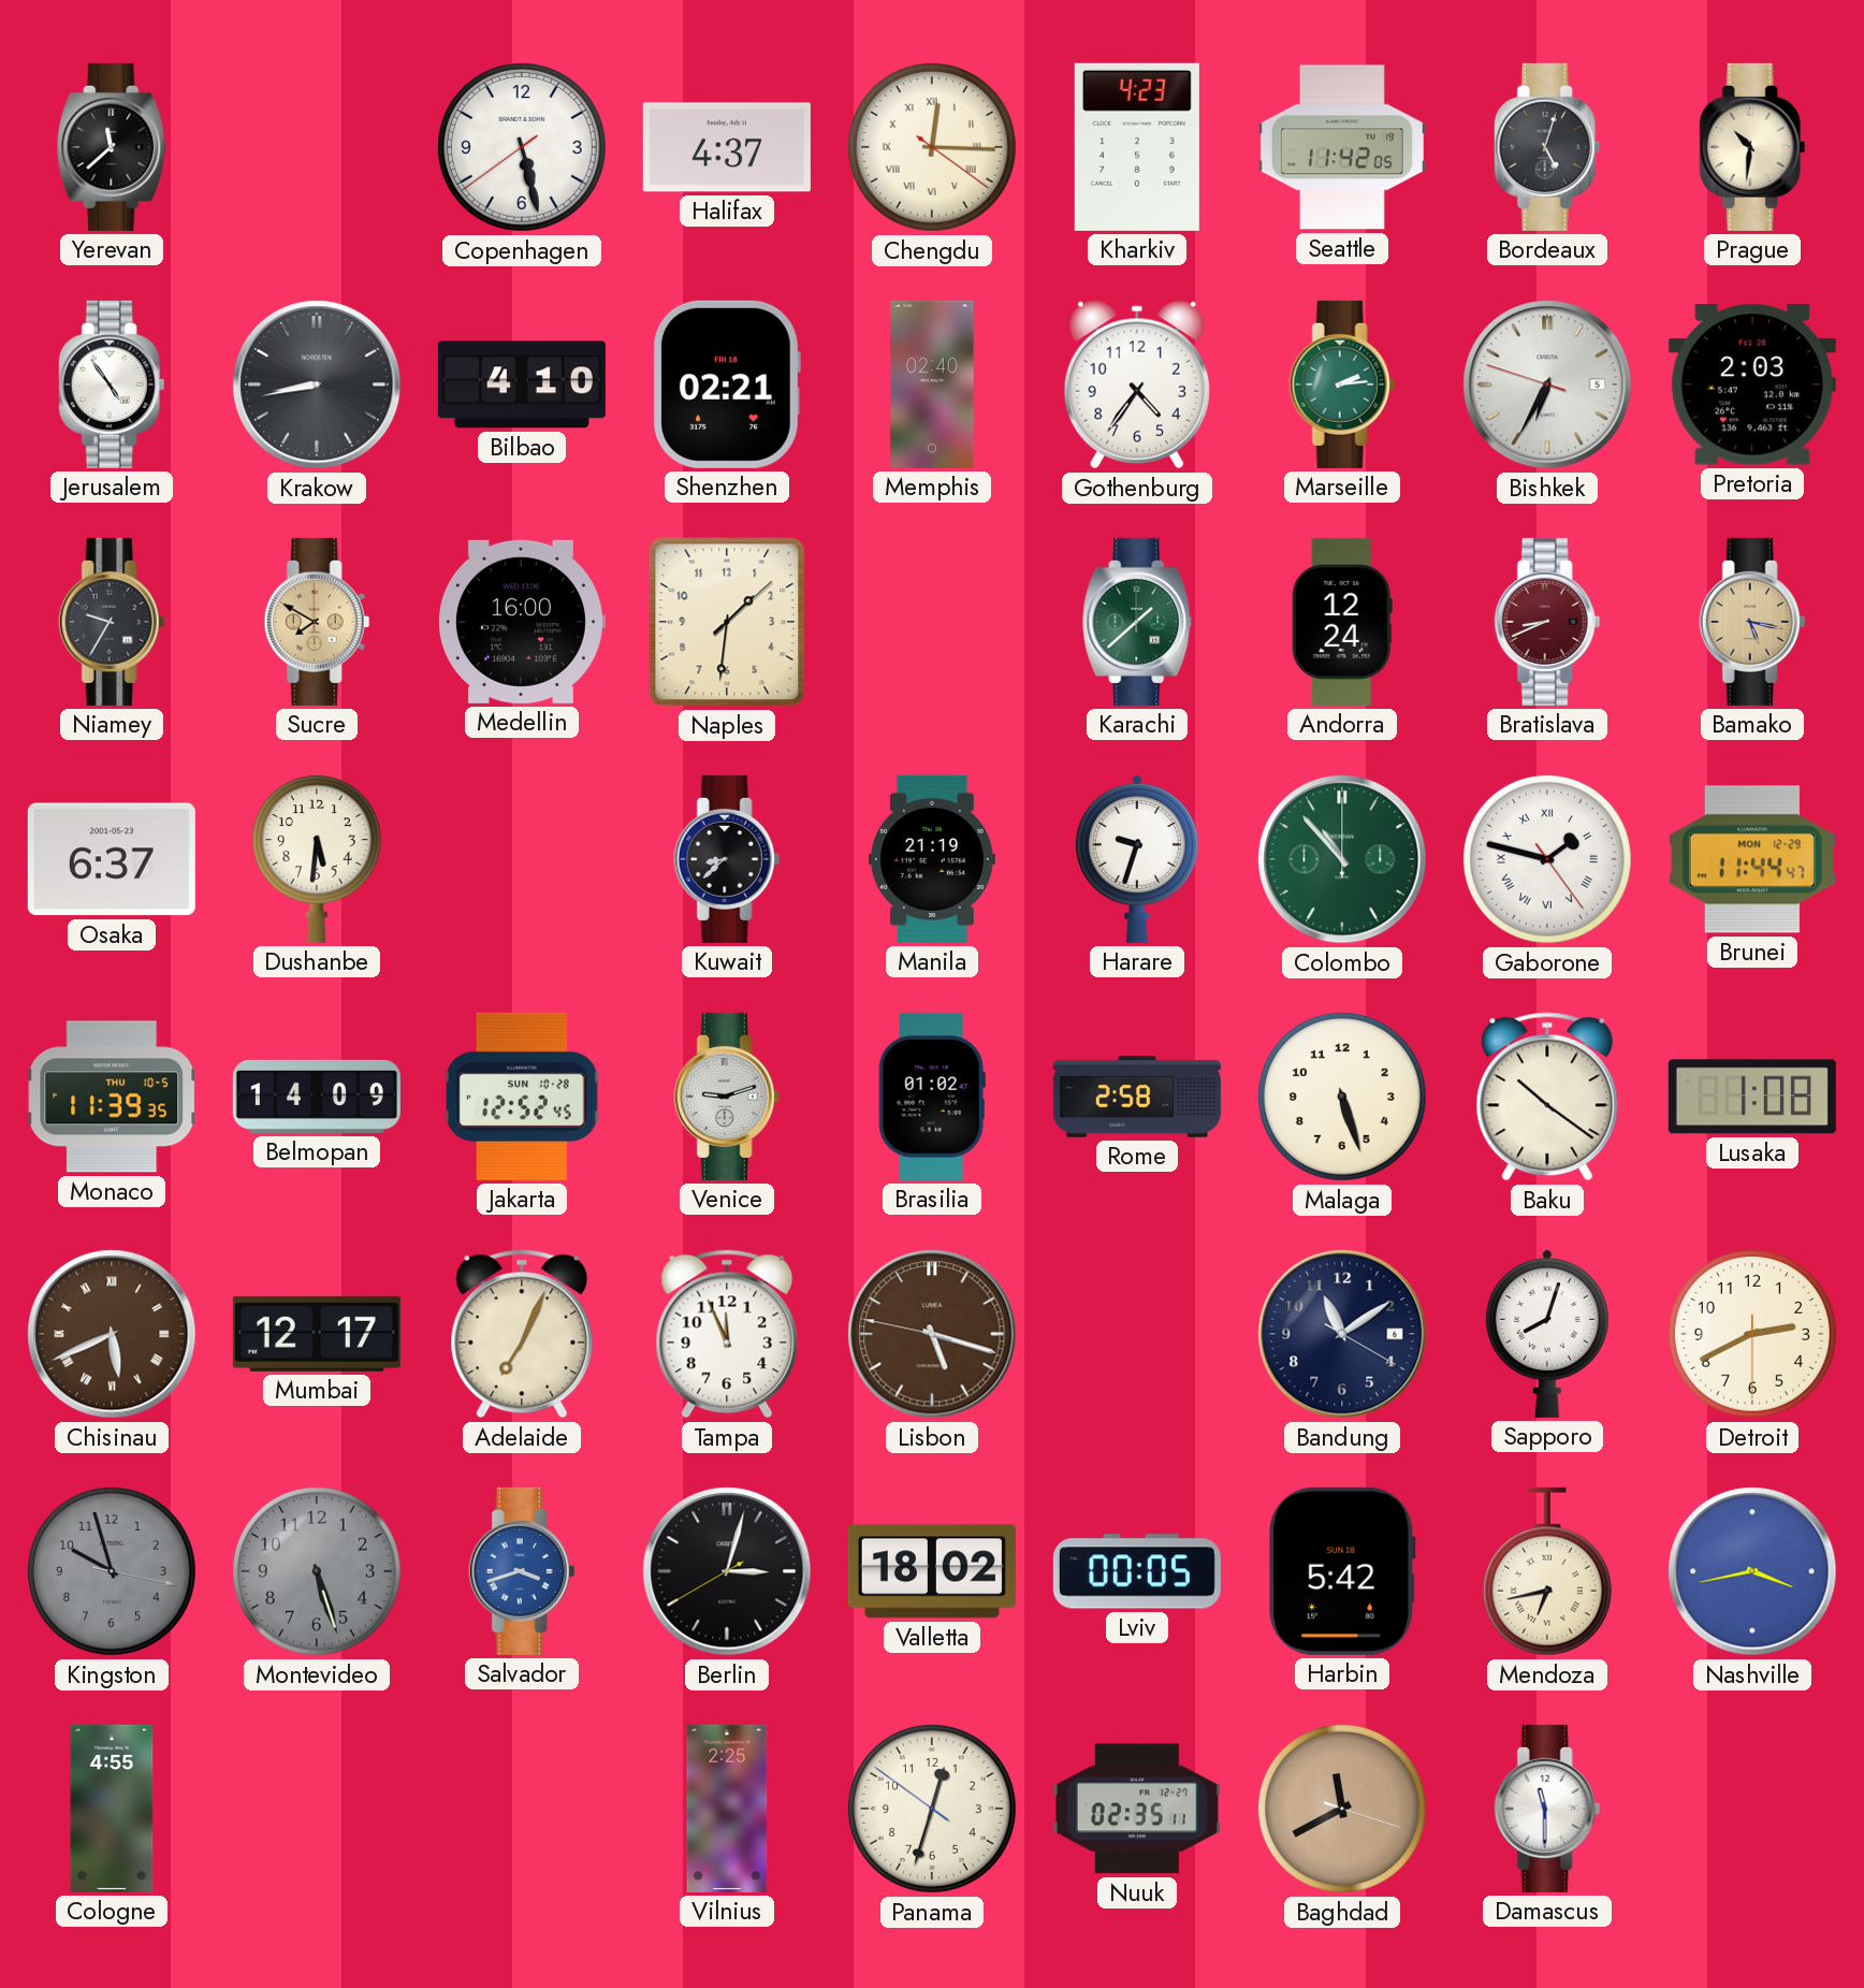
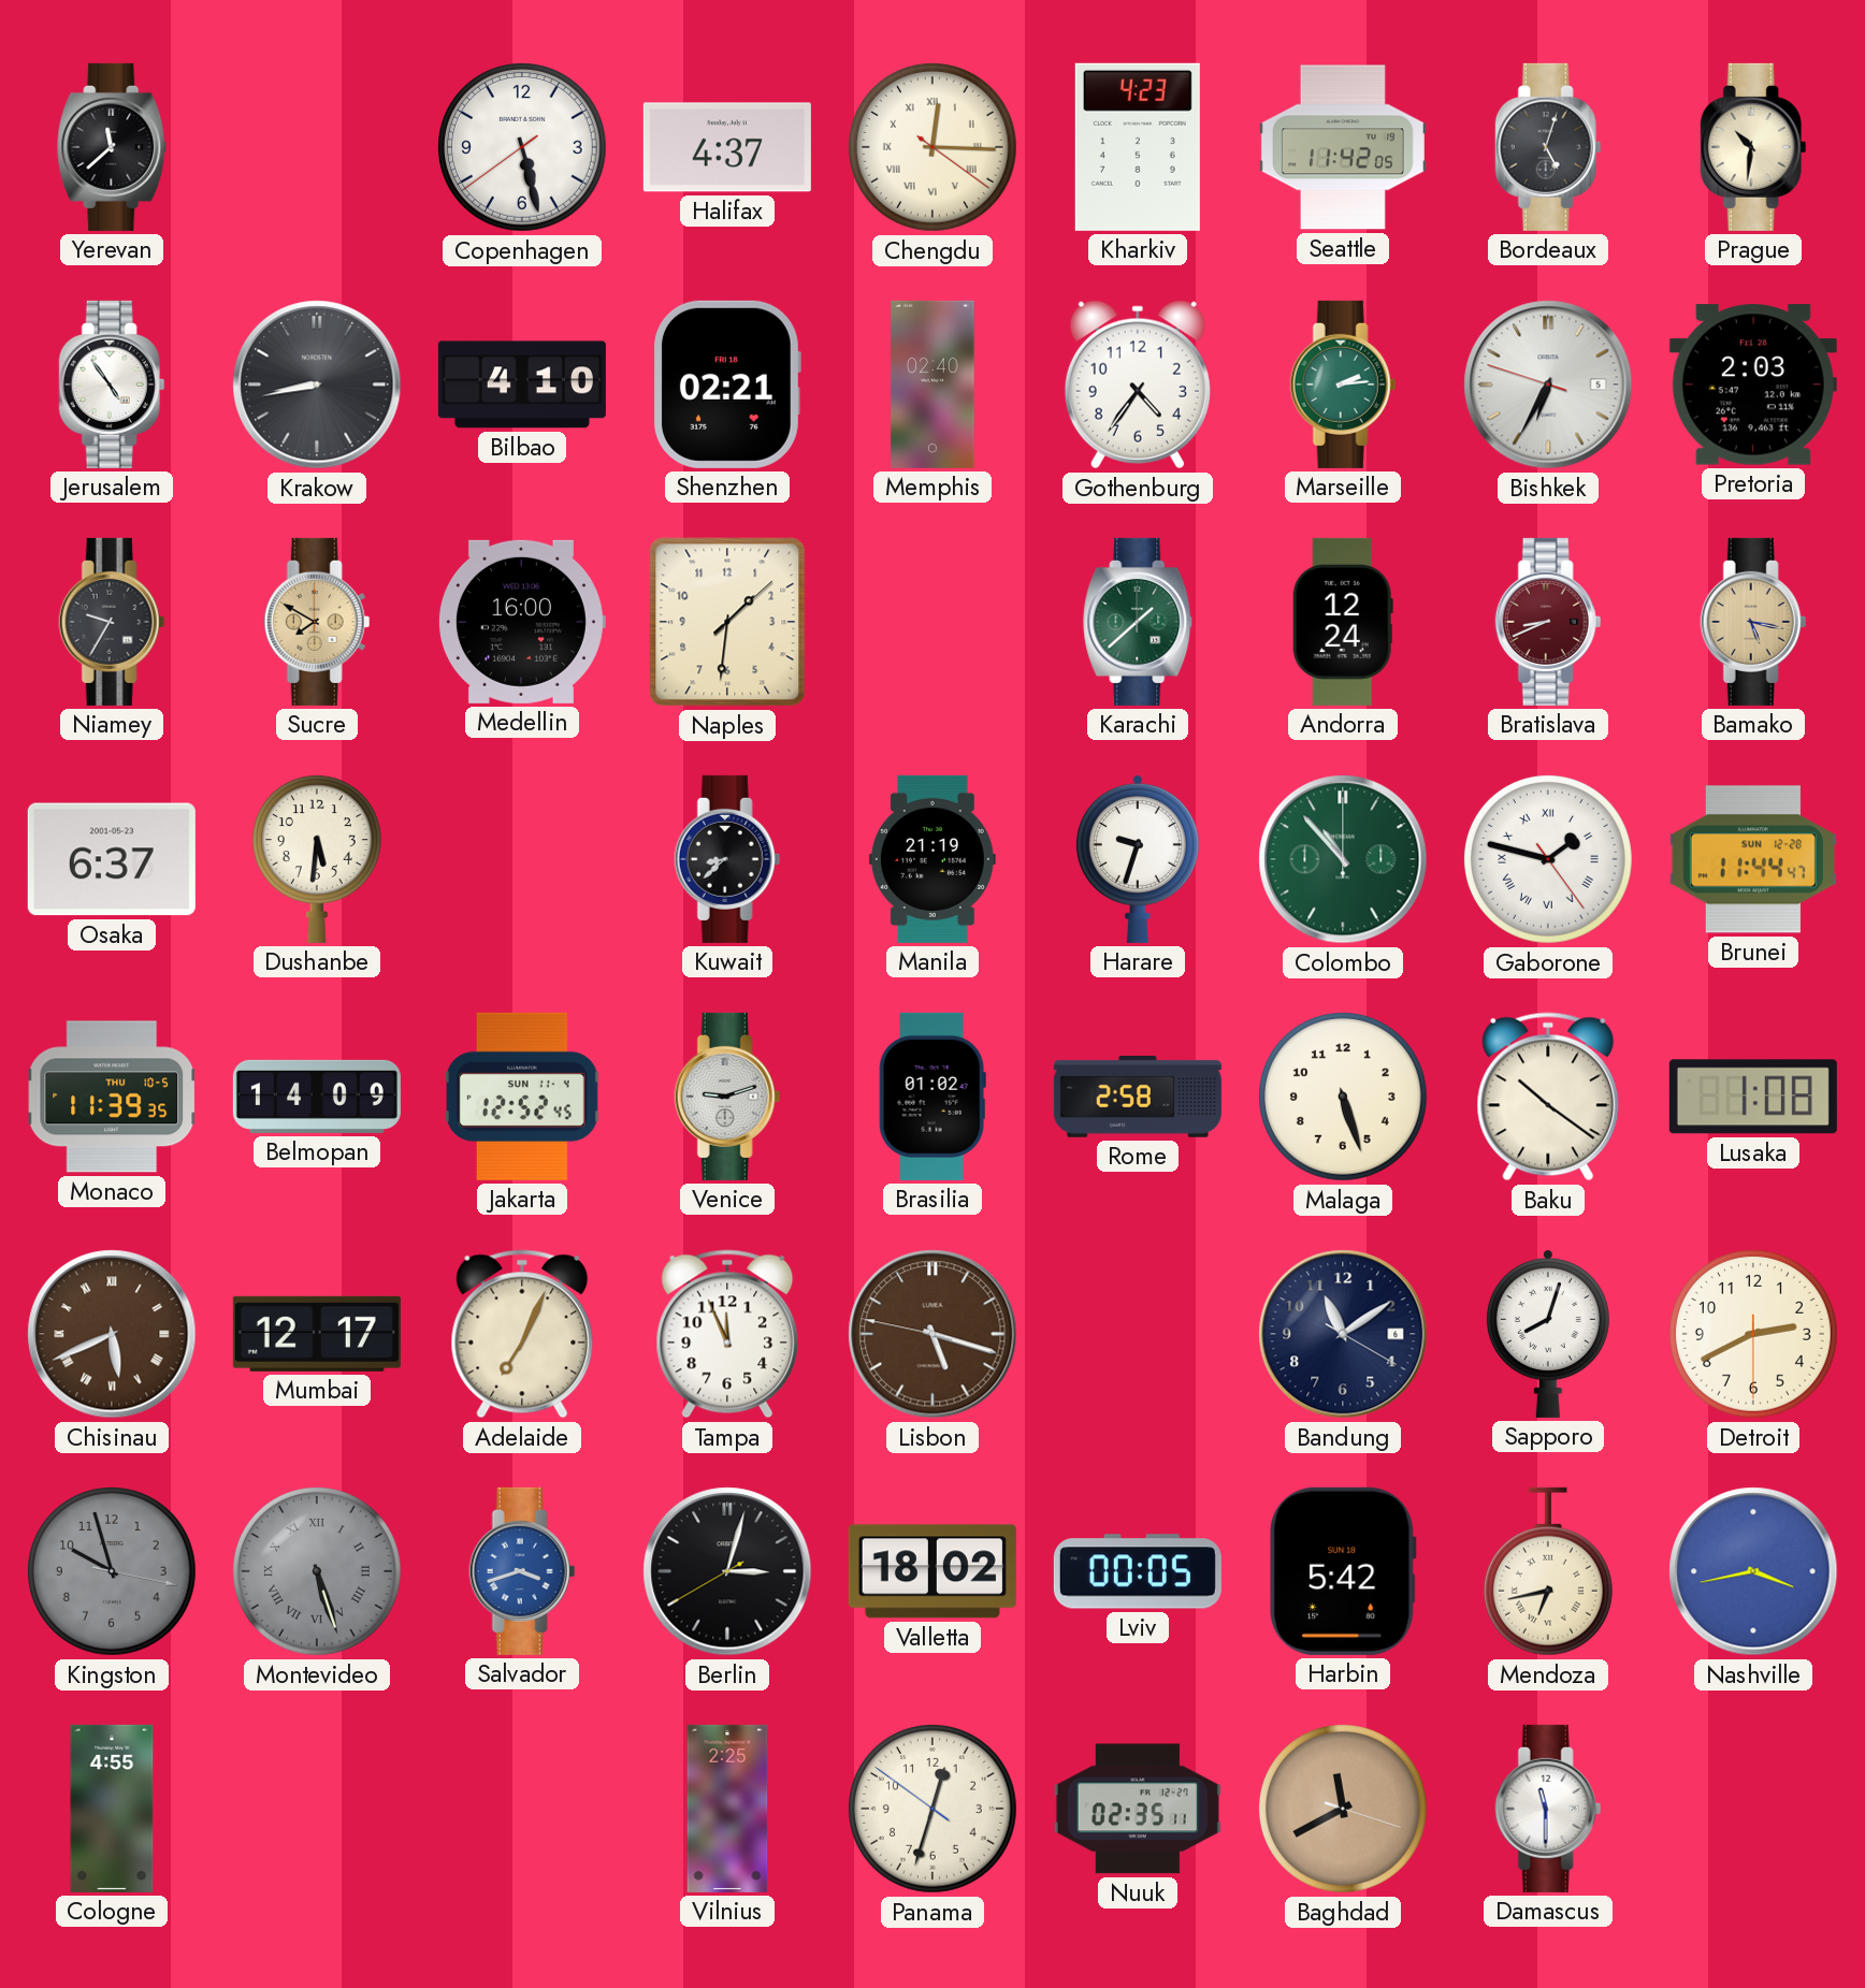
Brunei date: MON 12-29 -> SUN 12-28
Jakarta date: SUN 10-28 -> SUN 11-4
Montevideo numerals: Arabic -> Roman
